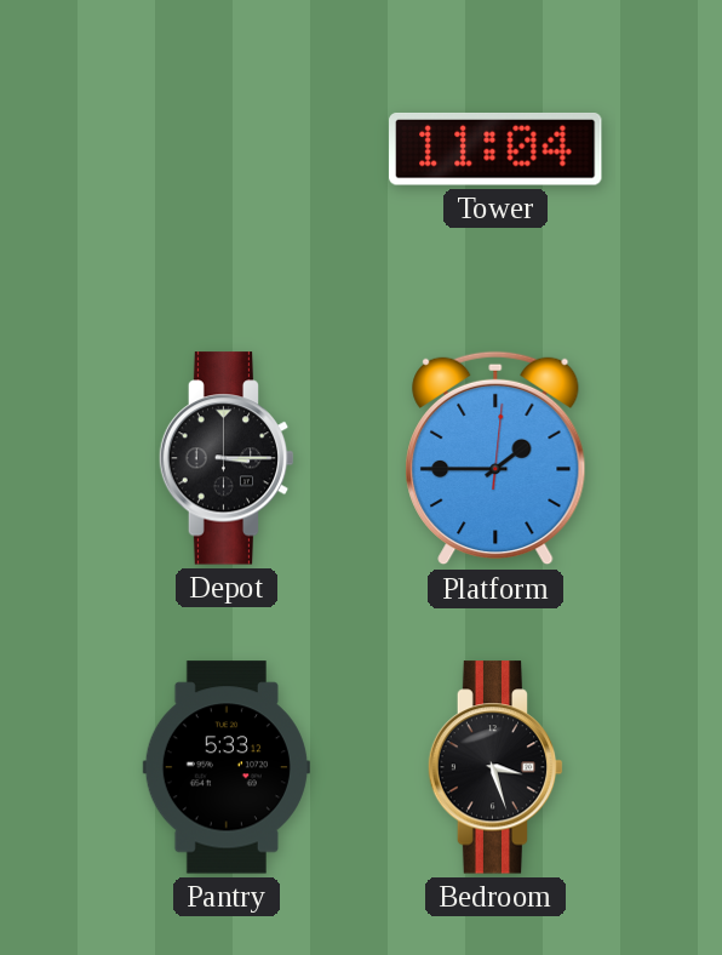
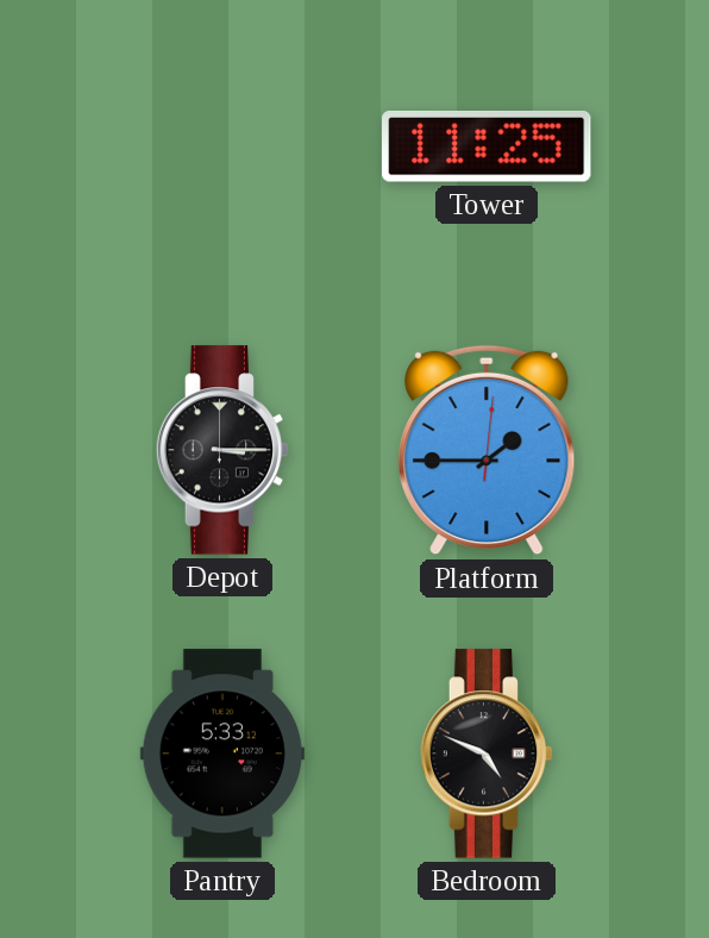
Tower: 11:04 -> 11:25
Bedroom: 3:27 -> 4:49
